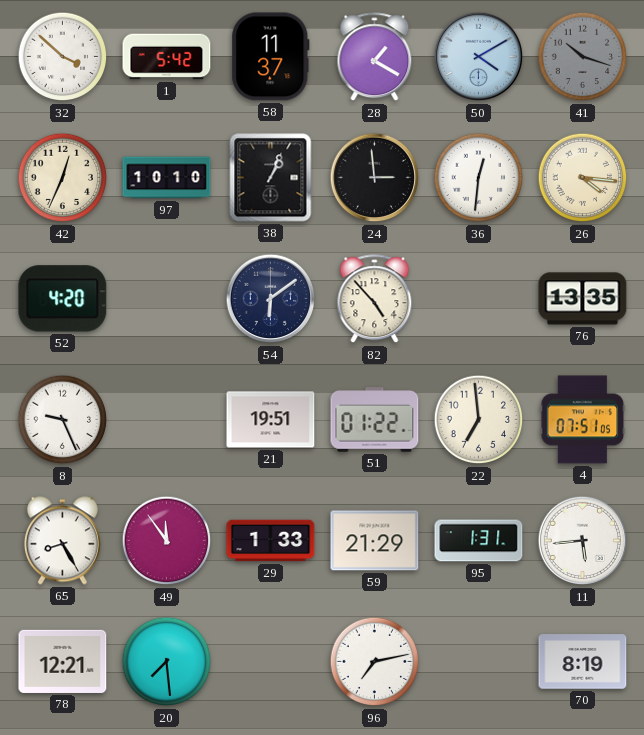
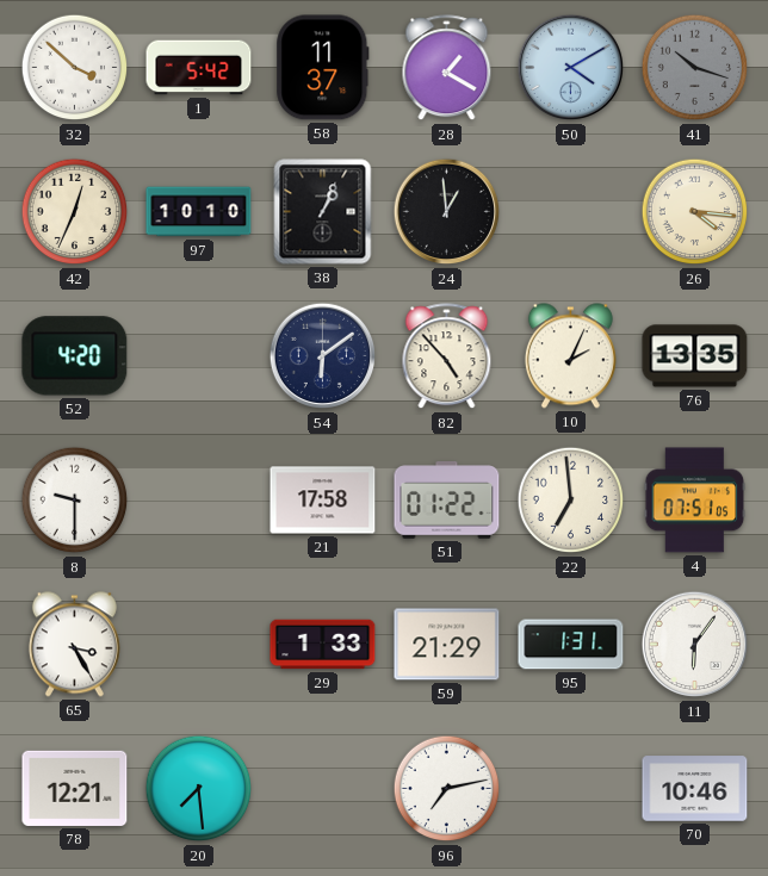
24: 2:59 -> 12:59
36: 12:31 -> none
10: none -> 2:04
8: 9:26 -> 9:30
21: 19:51 -> 17:58
65: 8:25 -> 3:25
49: 11:54 -> none
11: 5:44 -> 6:06
70: 8:19 -> 10:46
